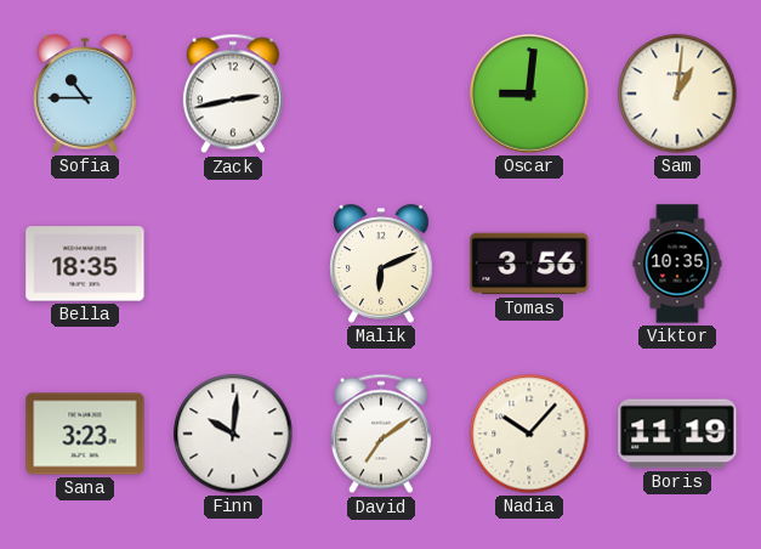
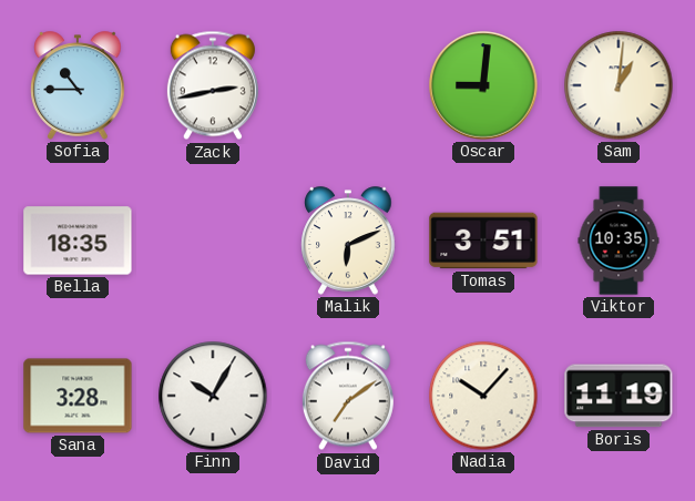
Tomas: 3:56 -> 3:51
Sana: 3:23 -> 3:28
Finn: 10:01 -> 10:05
